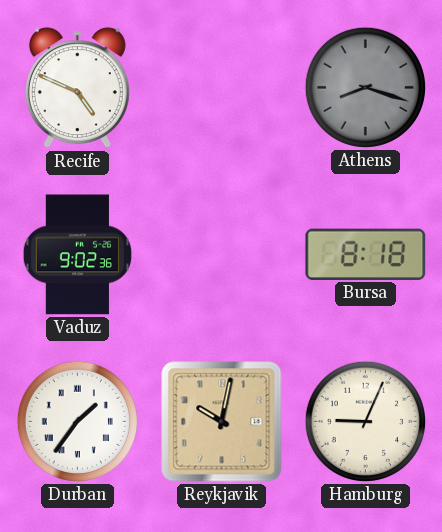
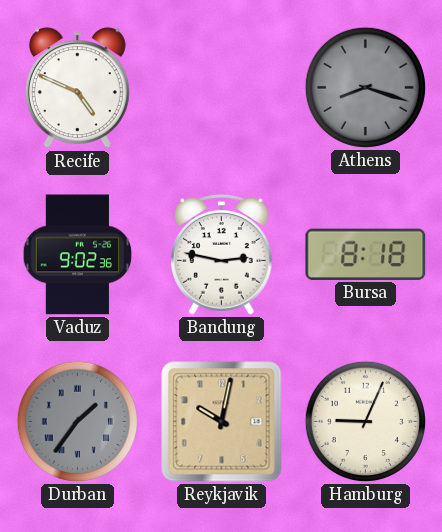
Bandung: none -> 2:47
Durban dial: white -> grey
